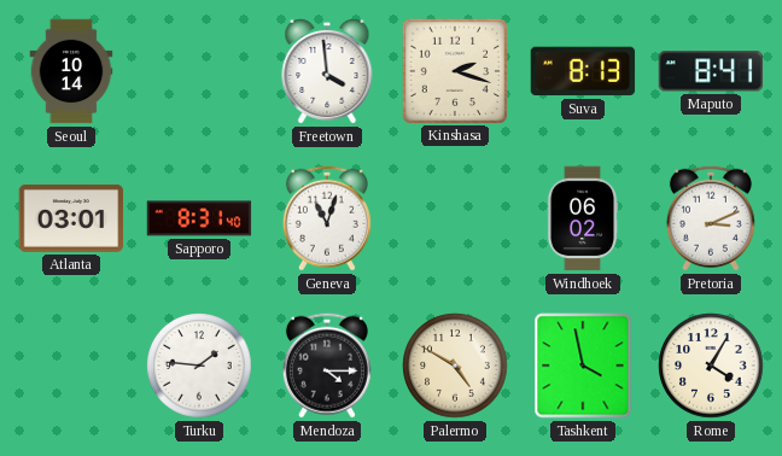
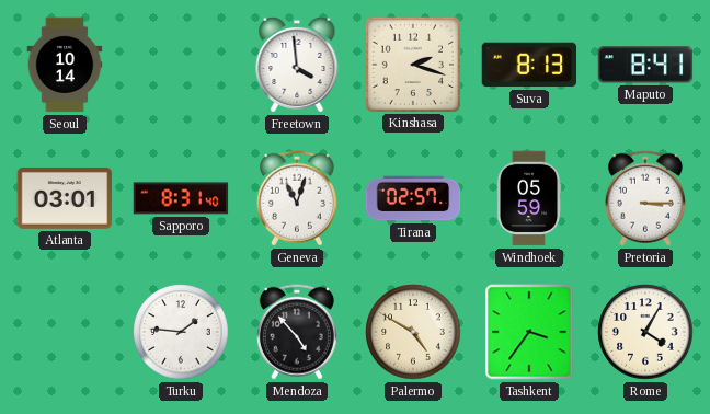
Tirana: none -> 02:57
Windhoek: 06:02 -> 05:59
Pretoria: 3:11 -> 3:15
Mendoza: 4:15 -> 4:53
Tashkent: 3:58 -> 3:36
